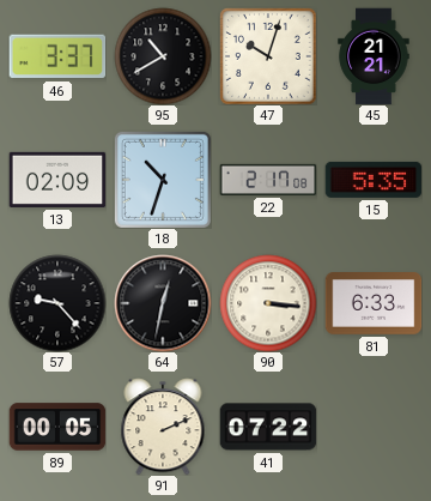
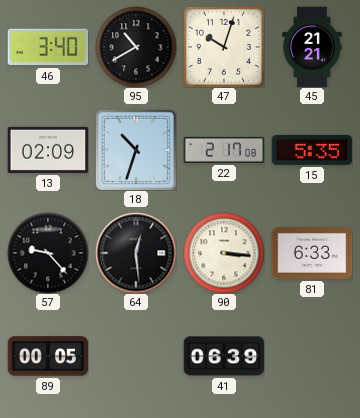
46: 3:37 -> 3:40
64: 12:32 -> 12:29
91: 2:11 -> none
41: 07:22 -> 06:39
